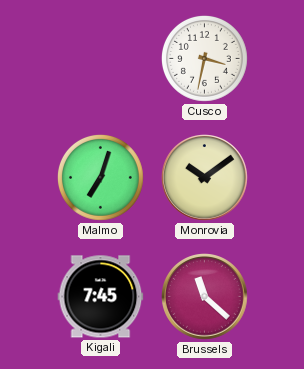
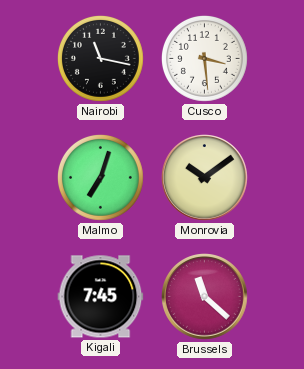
Nairobi: none -> 11:17
Cusco: 3:32 -> 3:29
